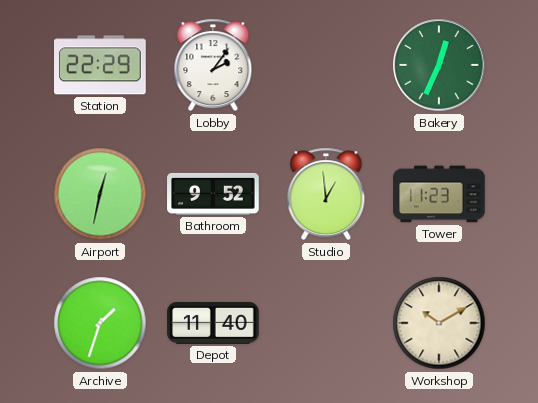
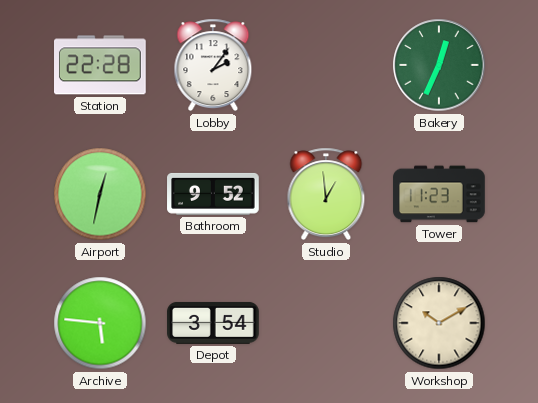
Station: 22:29 -> 22:28
Archive: 1:33 -> 5:46
Depot: 11:40 -> 3:54
